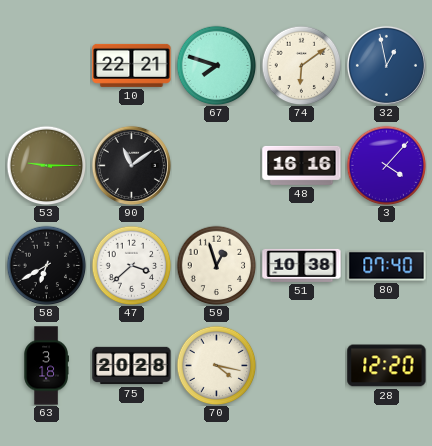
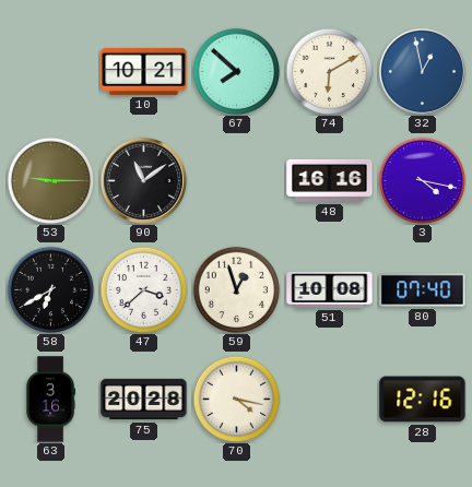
10: 22:21 -> 10:21
67: 7:48 -> 7:52
74: 6:09 -> 6:10
3: 4:07 -> 4:17
51: 10:38 -> 10:08
63: 3:18 -> 3:16
28: 12:20 -> 12:16
